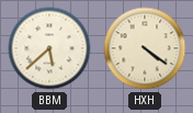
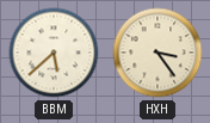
HXH: 4:21 -> 3:24
